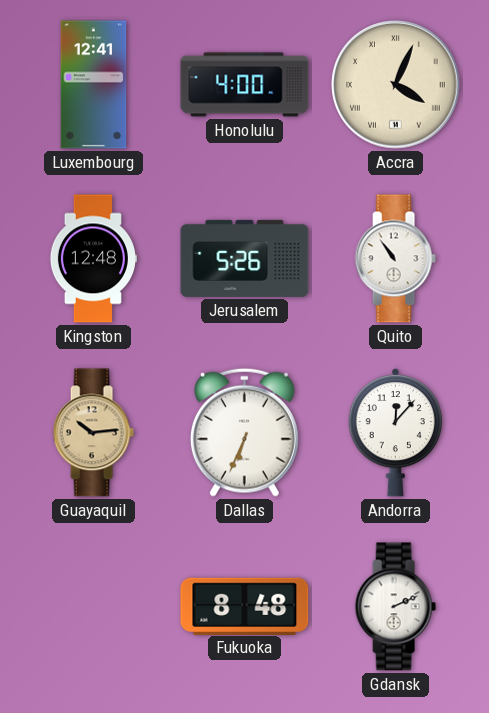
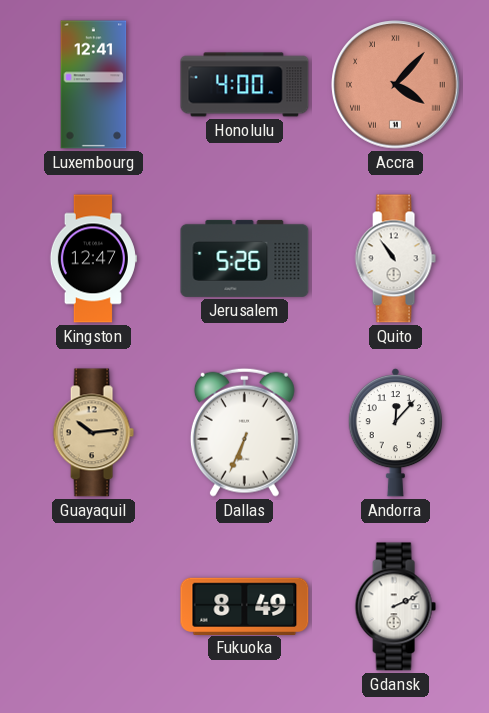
Accra: 4:04 -> 4:07
Accra dial: cream -> salmon
Kingston: 12:48 -> 12:47
Fukuoka: 8:48 -> 8:49
